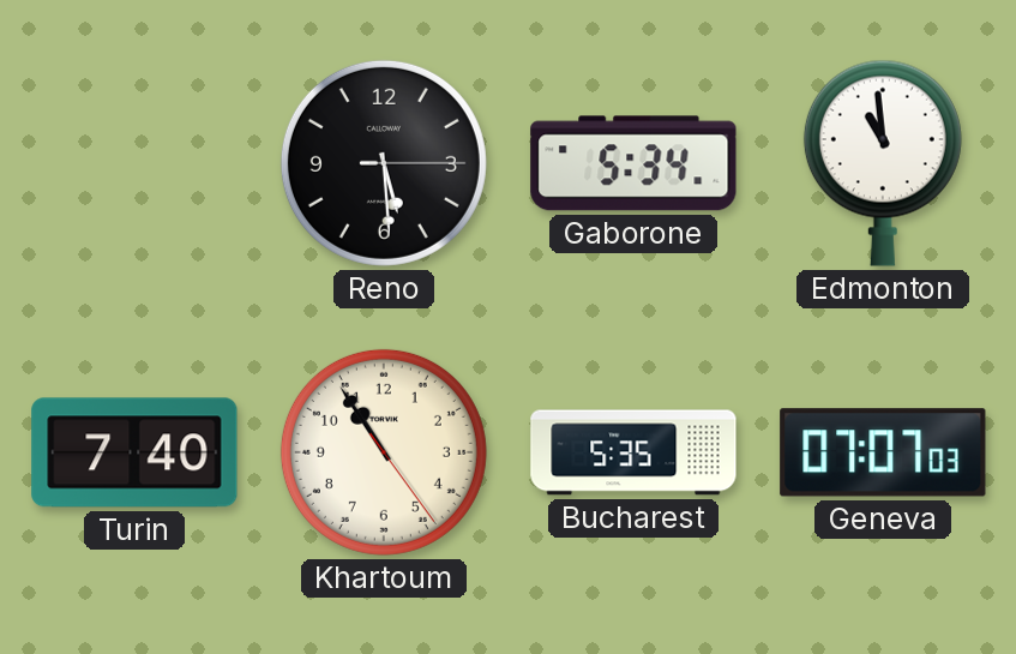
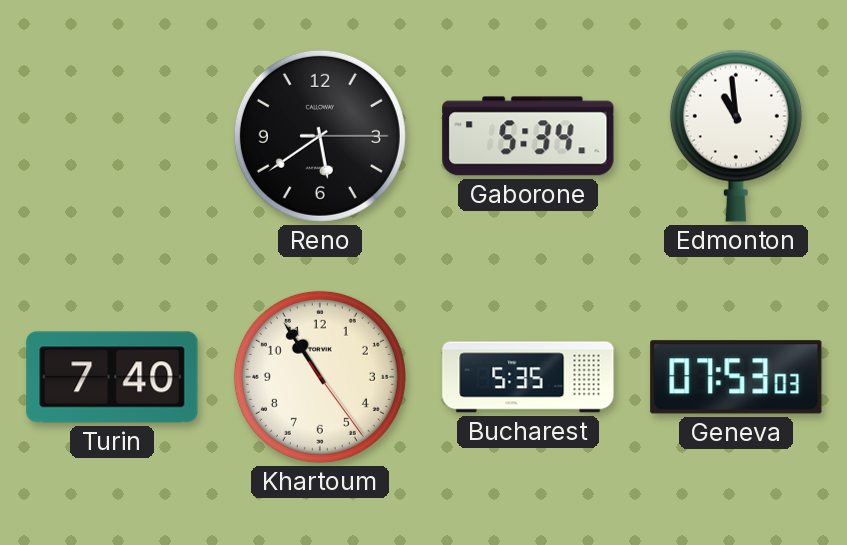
Reno: 5:29 -> 5:39
Geneva: 07:07 -> 07:53
